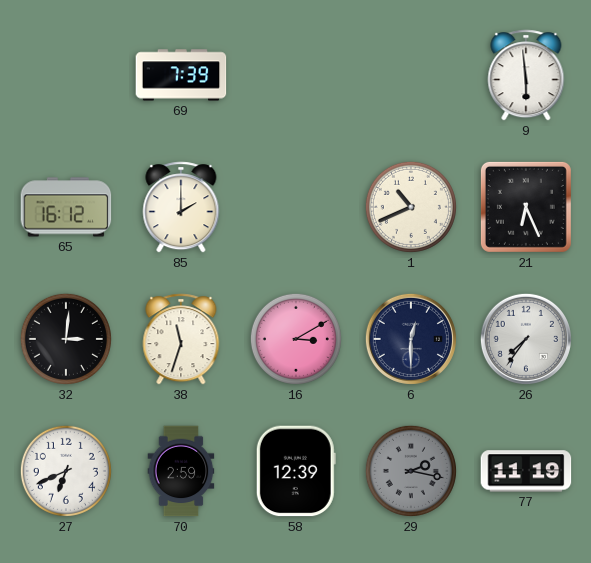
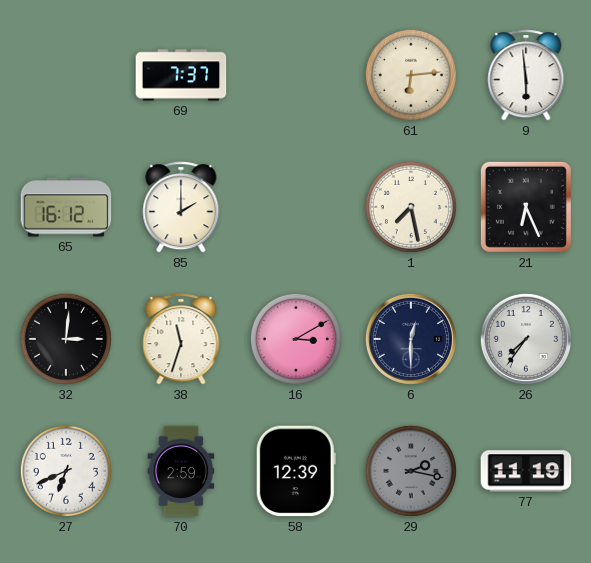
69: 7:39 -> 7:37
61: none -> 6:14
1: 10:41 -> 7:28
